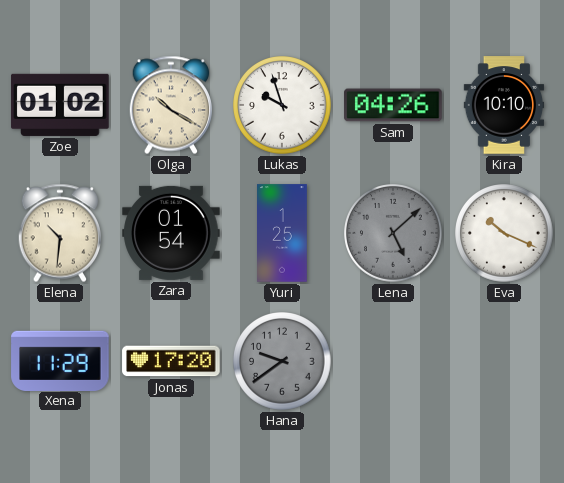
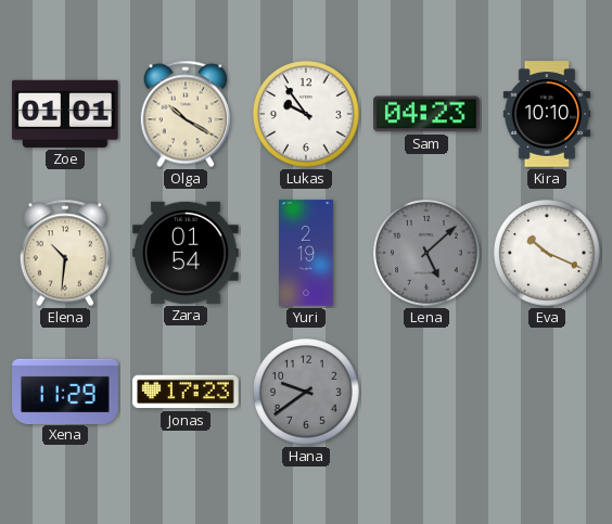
Zoe: 01:02 -> 01:01
Lukas: 9:57 -> 9:54
Sam: 04:26 -> 04:23
Yuri: 1:25 -> 2:19
Jonas: 17:20 -> 17:23
